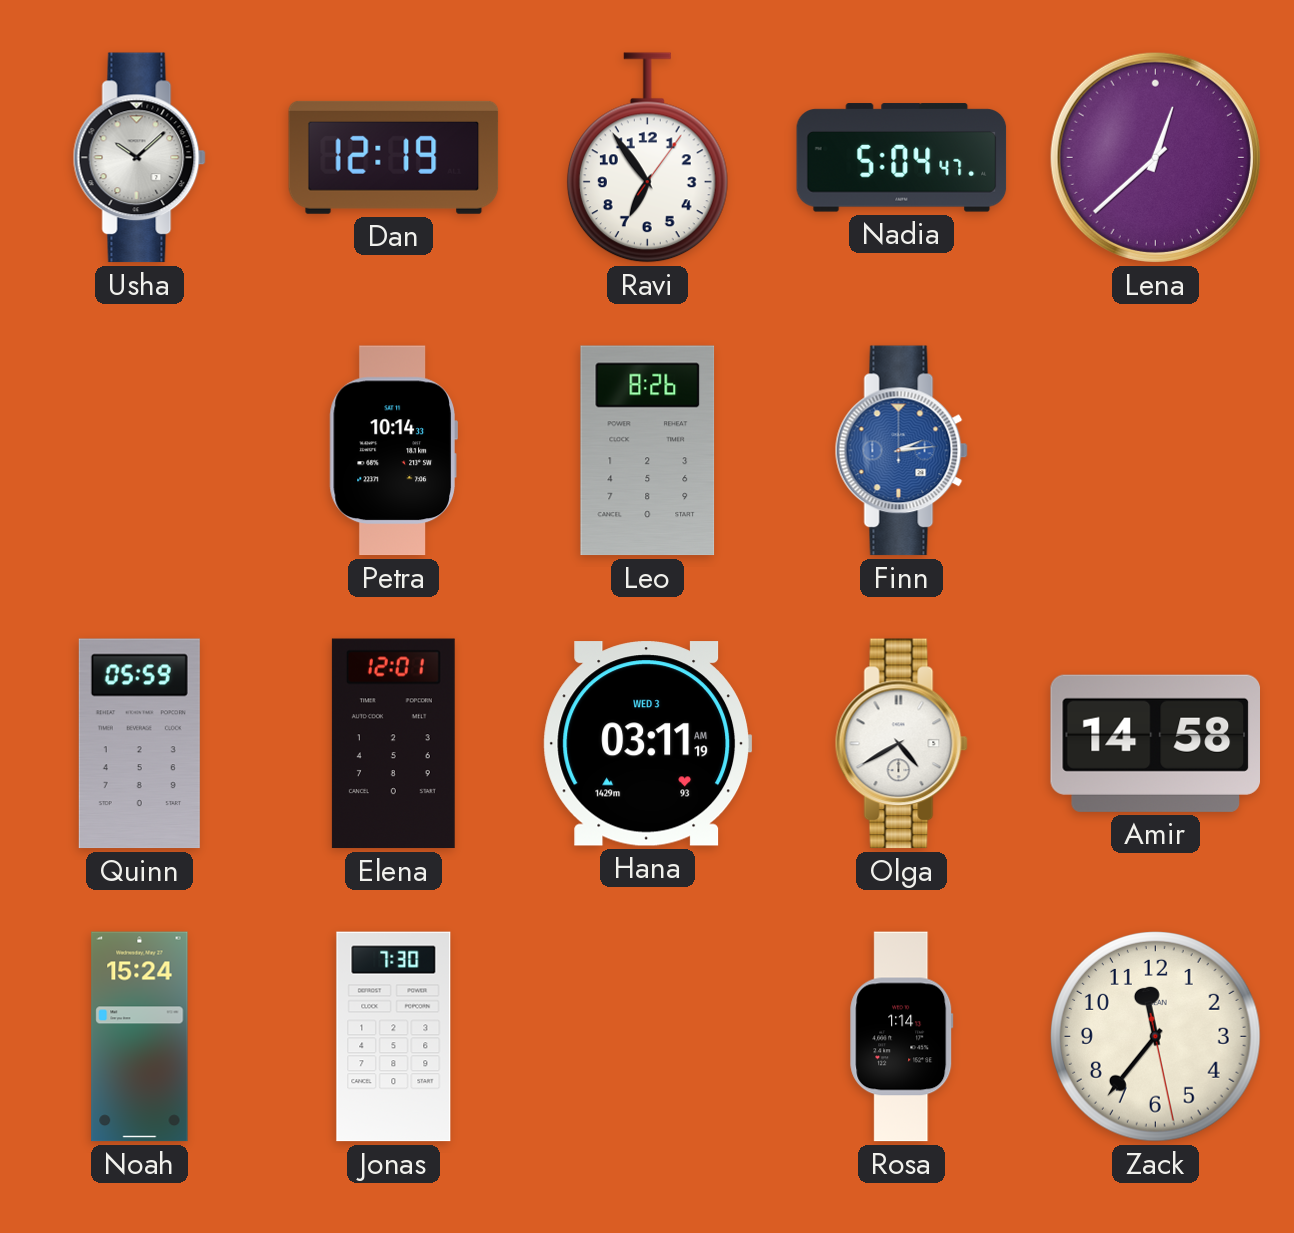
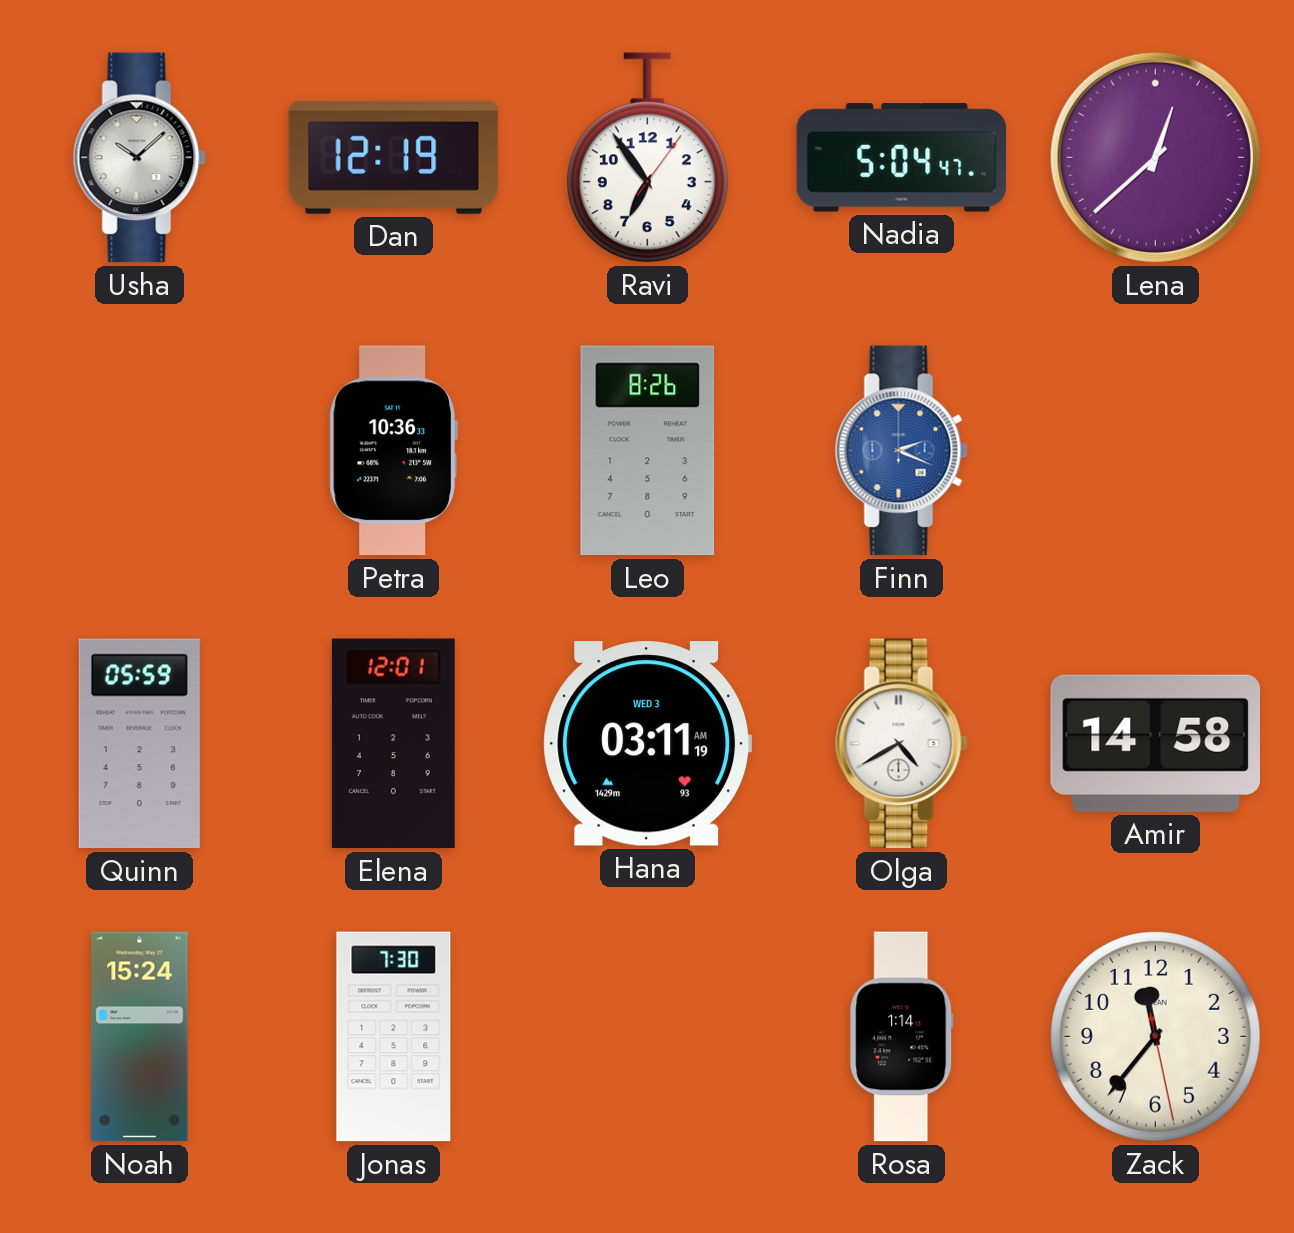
Petra: 10:14 -> 10:36
Finn: 2:14 -> 2:19
